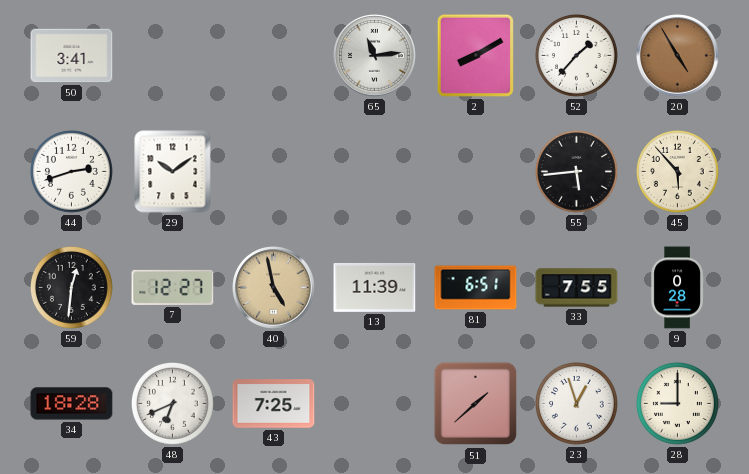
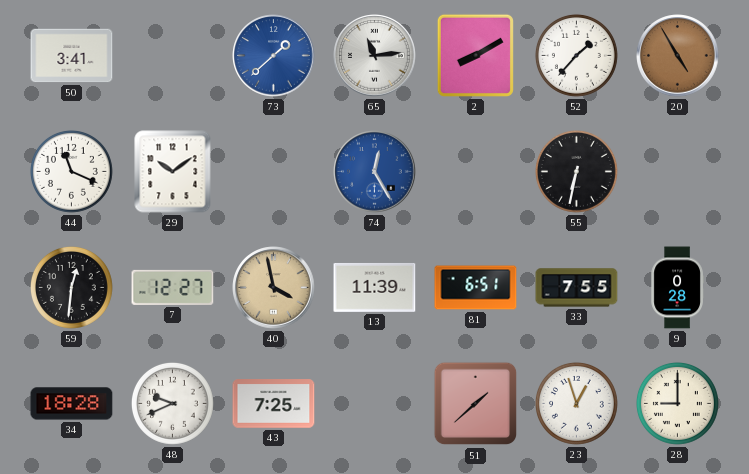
73: none -> 1:38
44: 2:42 -> 11:19
74: none -> 12:25
55: 5:44 -> 6:32
45: 5:53 -> none
40: 4:58 -> 3:58
48: 6:41 -> 9:41
